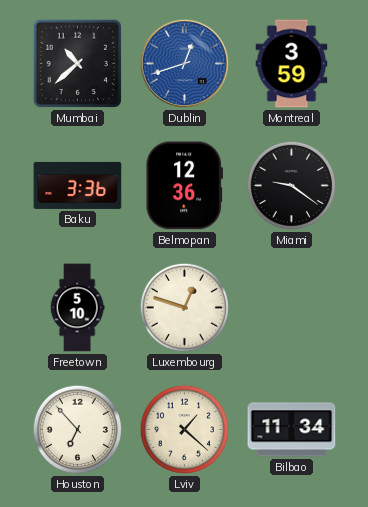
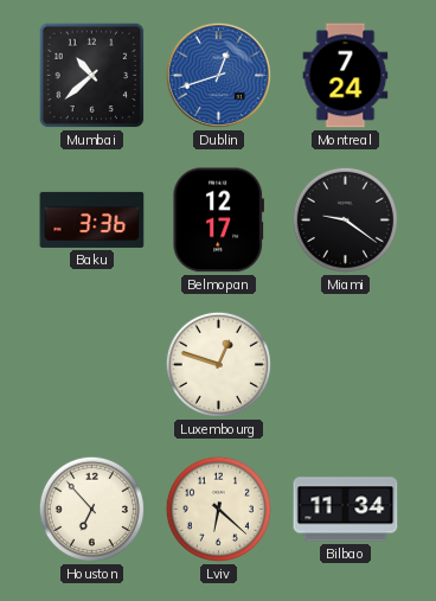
Montreal: 3:59 -> 7:24
Belmopan: 12:36 -> 12:17
Freetown: 5:10 -> none
Lviv: 1:22 -> 6:22
